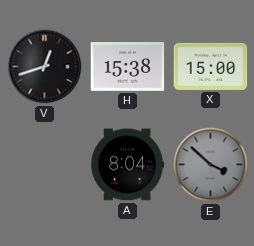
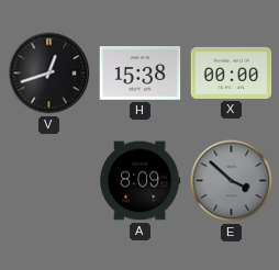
X: 15:00 -> 00:00
A: 8:04 -> 8:09
